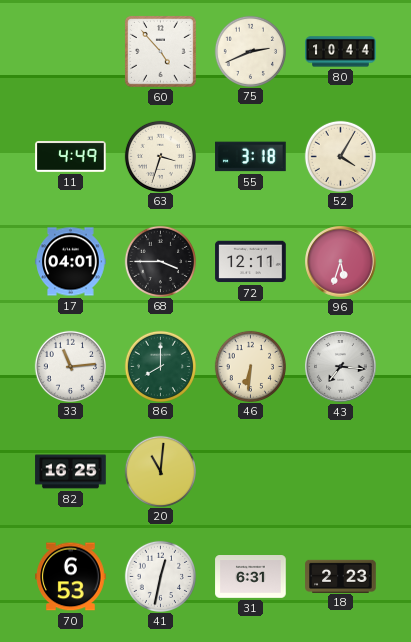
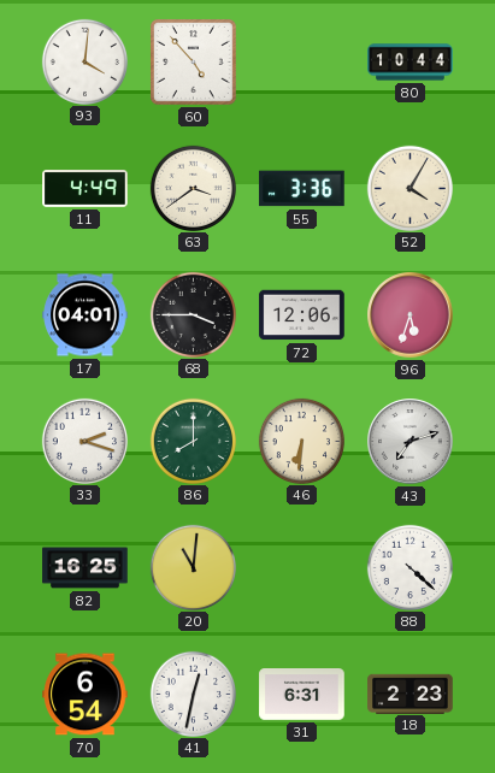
93: none -> 4:01
75: 2:41 -> none
63: 3:33 -> 3:39
55: 3:18 -> 3:36
72: 12:11 -> 12:06
33: 11:14 -> 2:18
43: 7:16 -> 7:12
88: none -> 4:22
70: 6:53 -> 6:54
